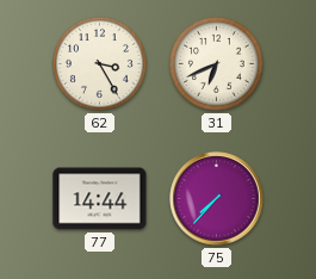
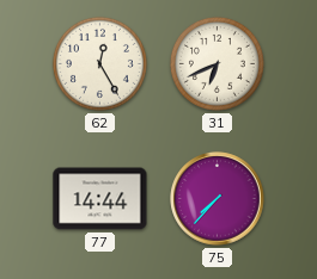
62: 3:25 -> 12:25
